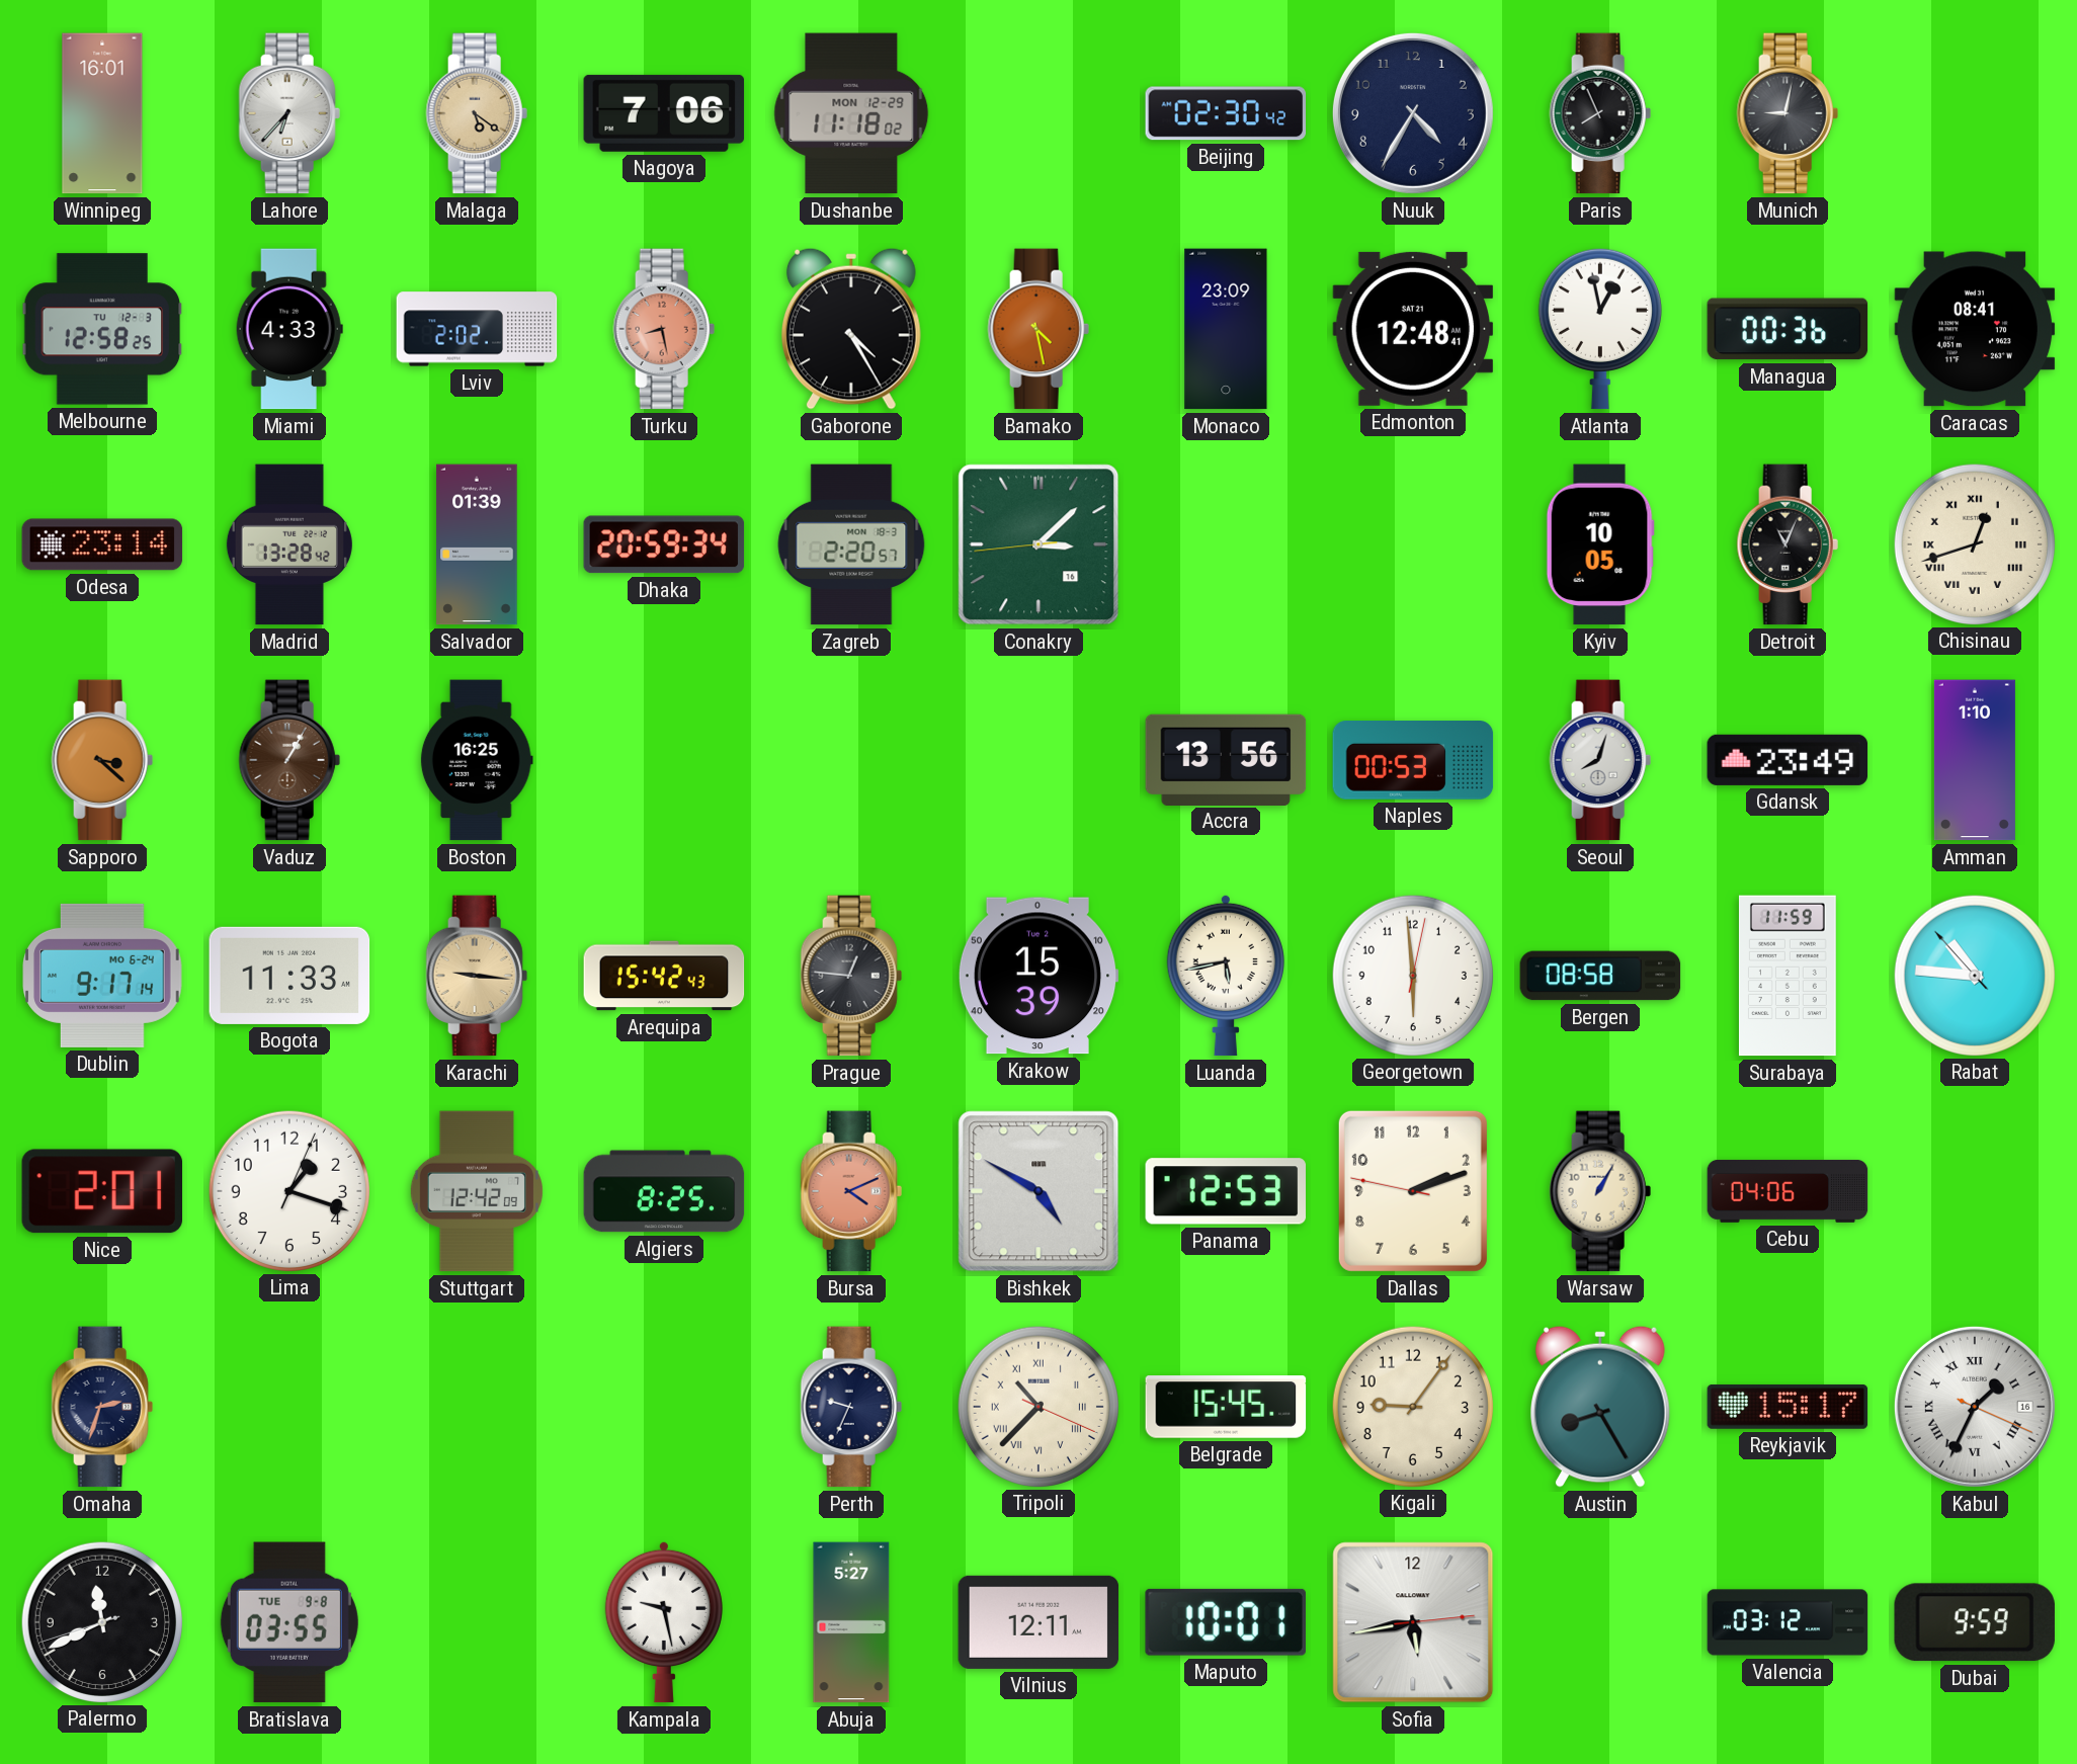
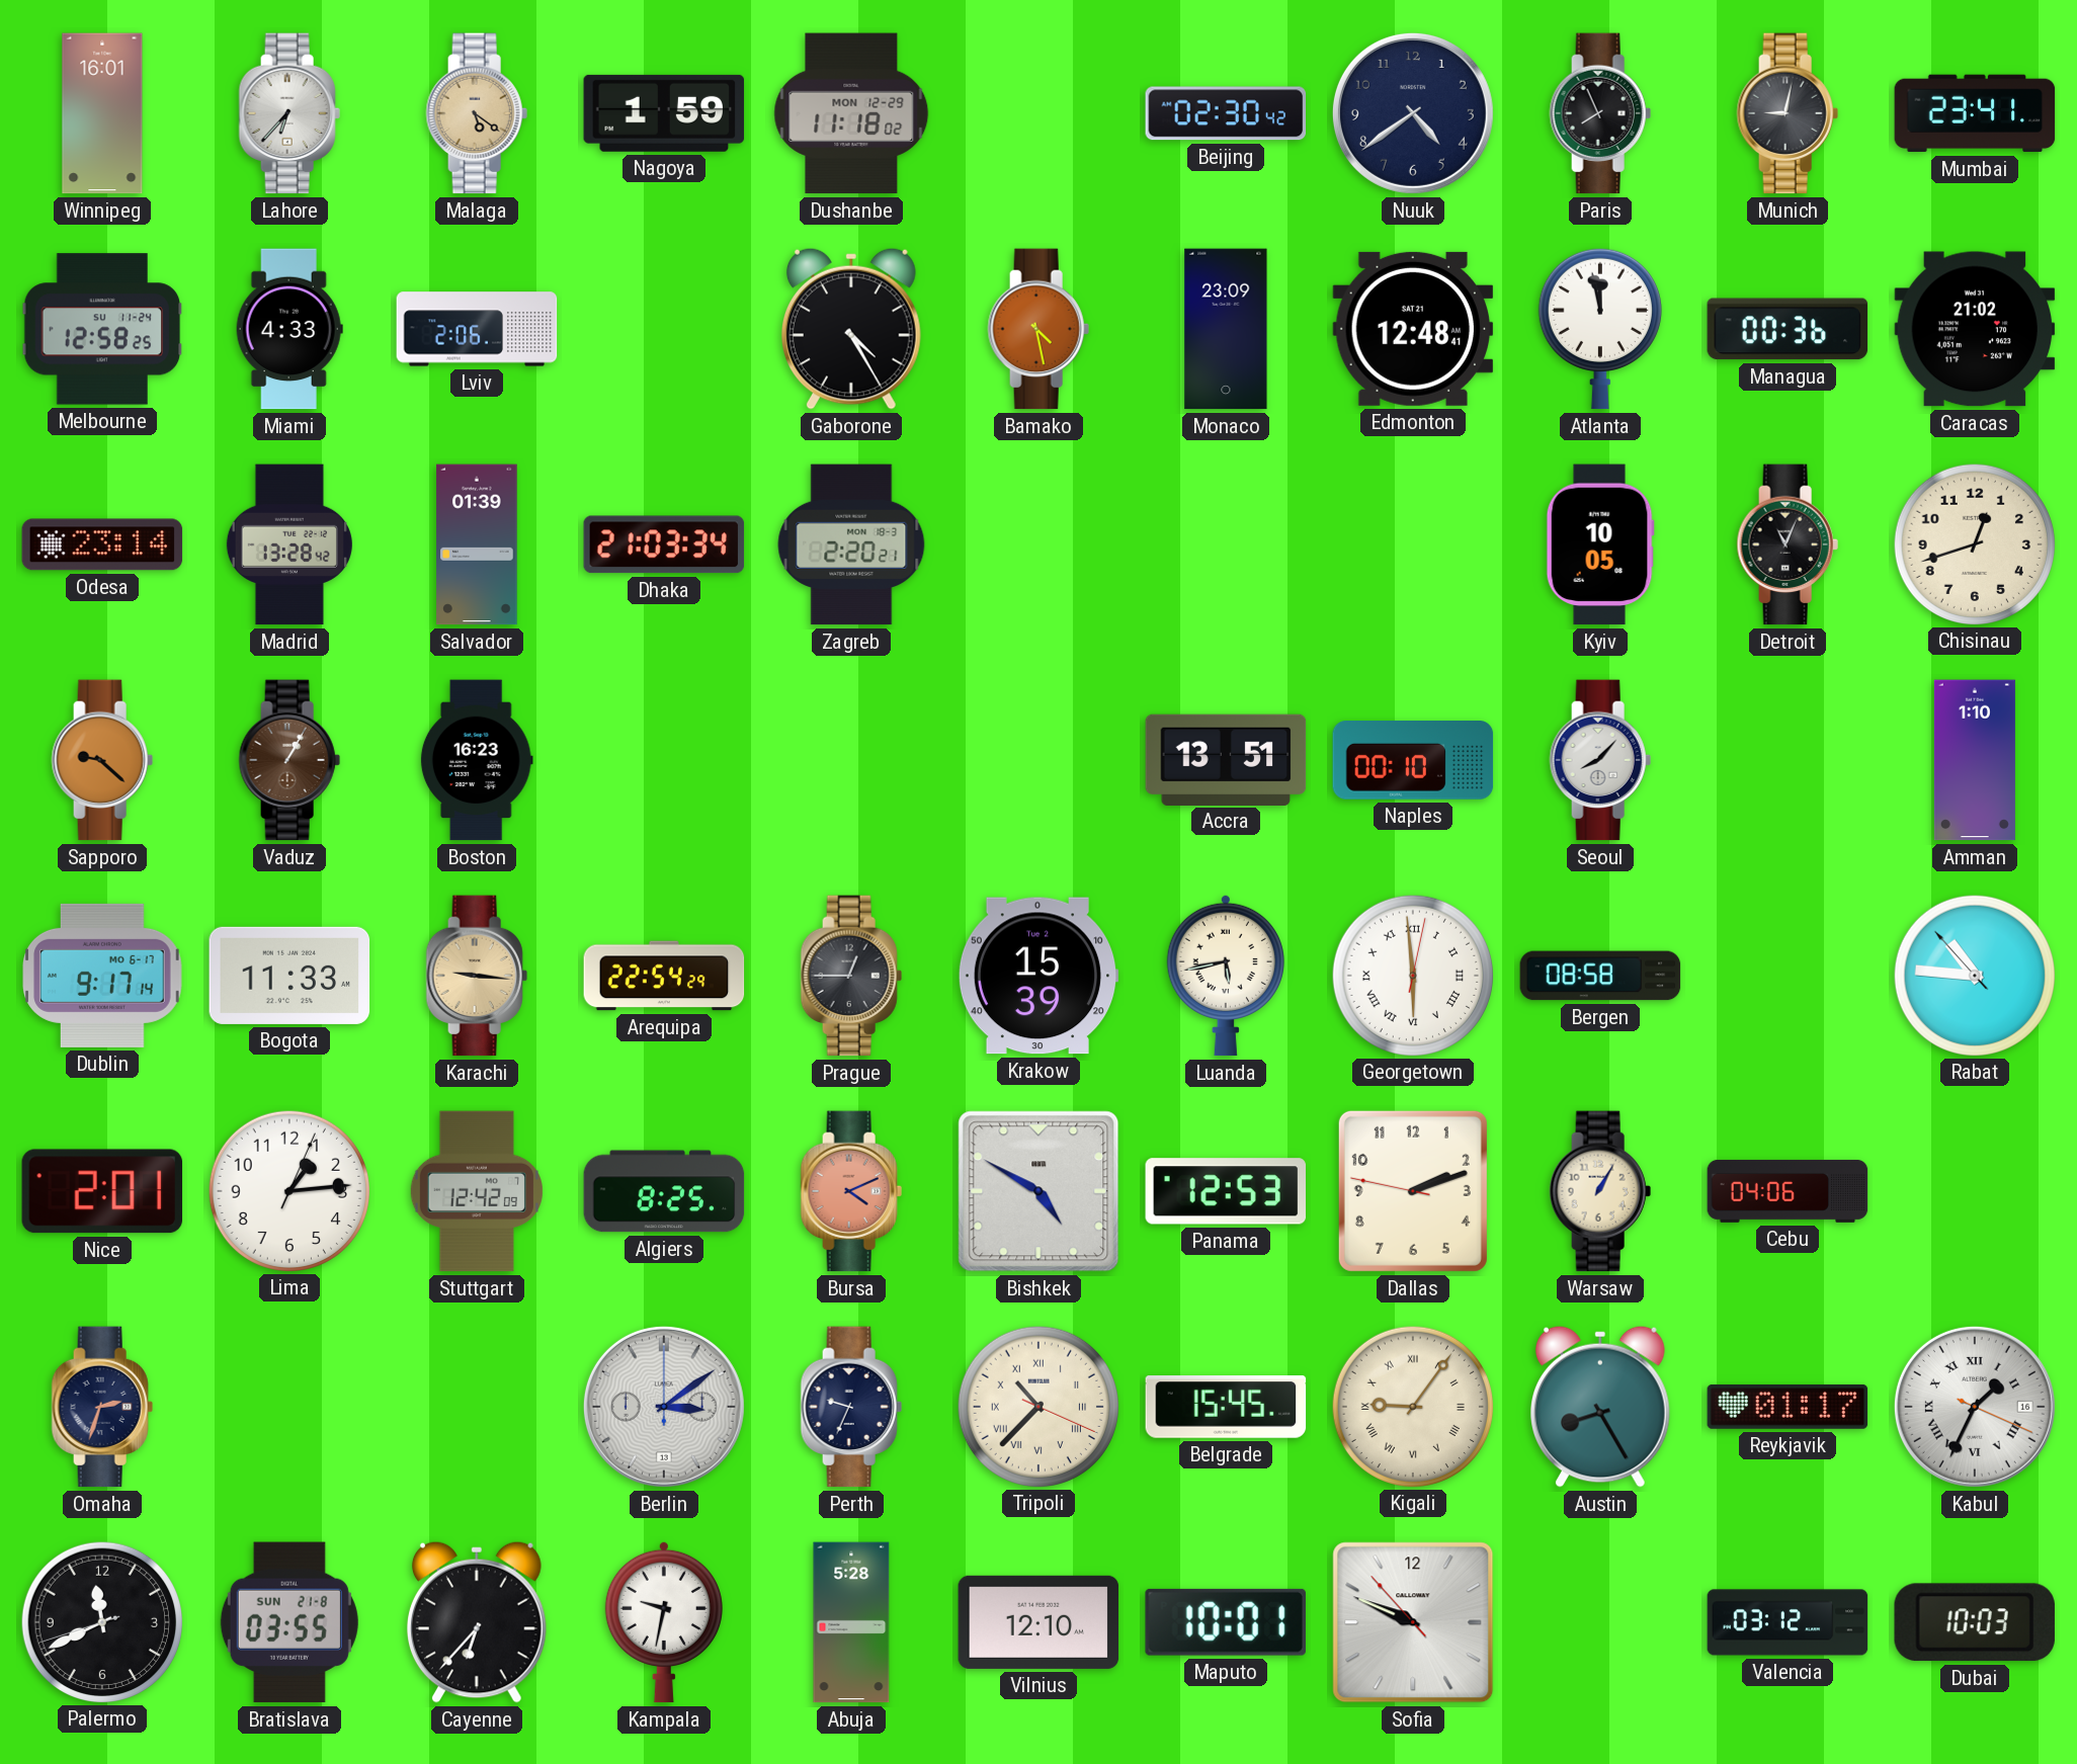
Nagoya: 7:06 -> 1:59
Nuuk: 4:35 -> 4:39
Mumbai: none -> 23:41
Melbourne date: TU 12-3 -> SU 11-24
Lviv: 2:02 -> 2:06
Turku: 8:28 -> none
Atlanta: 12:58 -> 11:58
Caracas: 08:41 -> 21:02
Dhaka: 20:59 -> 21:03
Zagreb: 2:20:57 -> 2:20:21
Conakry: 3:07 -> none
Chisinau numerals: Roman -> Arabic
Sapporo: 3:22 -> 9:22
Boston: 16:25 -> 16:23
Accra: 13:56 -> 13:51
Naples: 00:53 -> 00:10
Seoul: 8:03 -> 8:07
Gdansk: 23:49 -> none
Dublin date: MO 6-24 -> MO 6-17
Arequipa: 15:42 -> 22:54
Prague: 12:46 -> 12:45
Georgetown numerals: Arabic -> Roman
Surabaya: 11:59 -> none
Lima: 1:18 -> 1:14
Berlin: none -> 3:09
Kigali numerals: Arabic -> Roman
Reykjavik: 15:17 -> 01:17
Bratislava date: TUE 9-8 -> SUN 21-8
Cayenne: none -> 6:37
Kampala: 9:28 -> 9:32
Abuja: 5:27 -> 5:28
Vilnius: 12:11 -> 12:10
Sofia: 5:43 -> 9:48
Dubai: 9:59 -> 10:03
